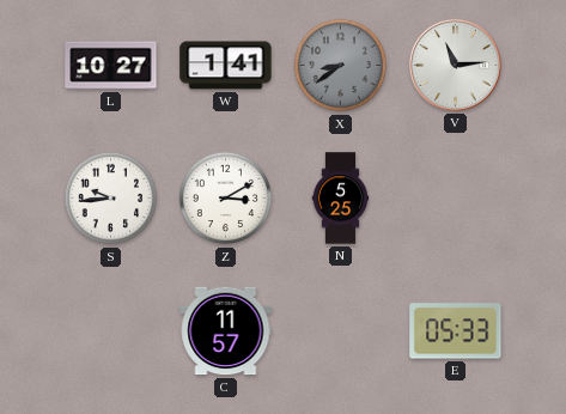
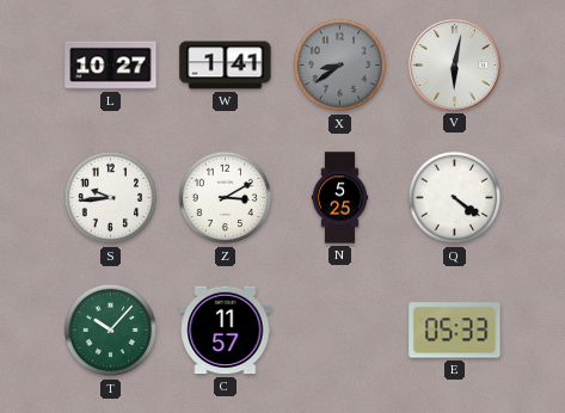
V: 11:14 -> 6:02
Q: none -> 4:21
T: none -> 10:07
